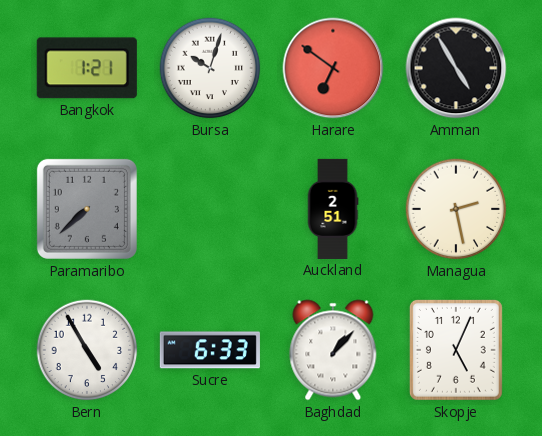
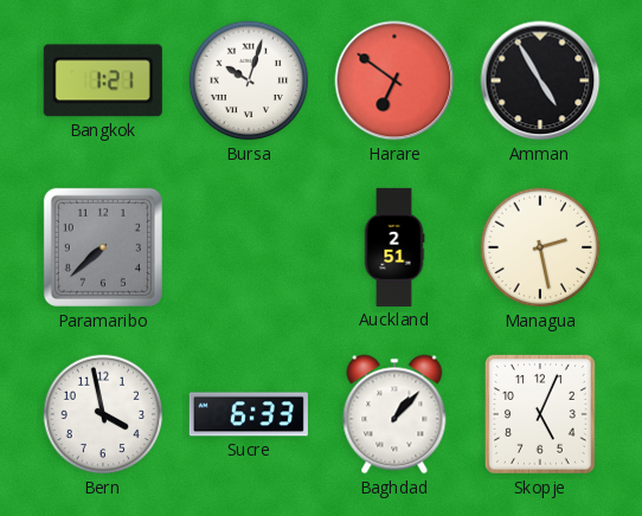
Bern: 4:55 -> 3:58
